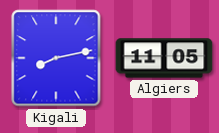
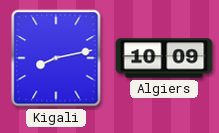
Algiers: 11:05 -> 10:09
